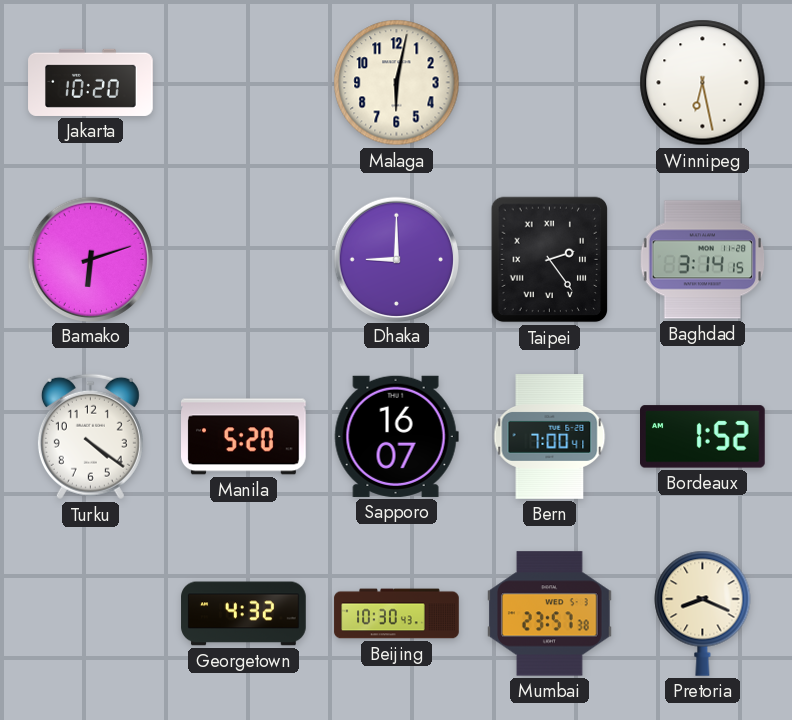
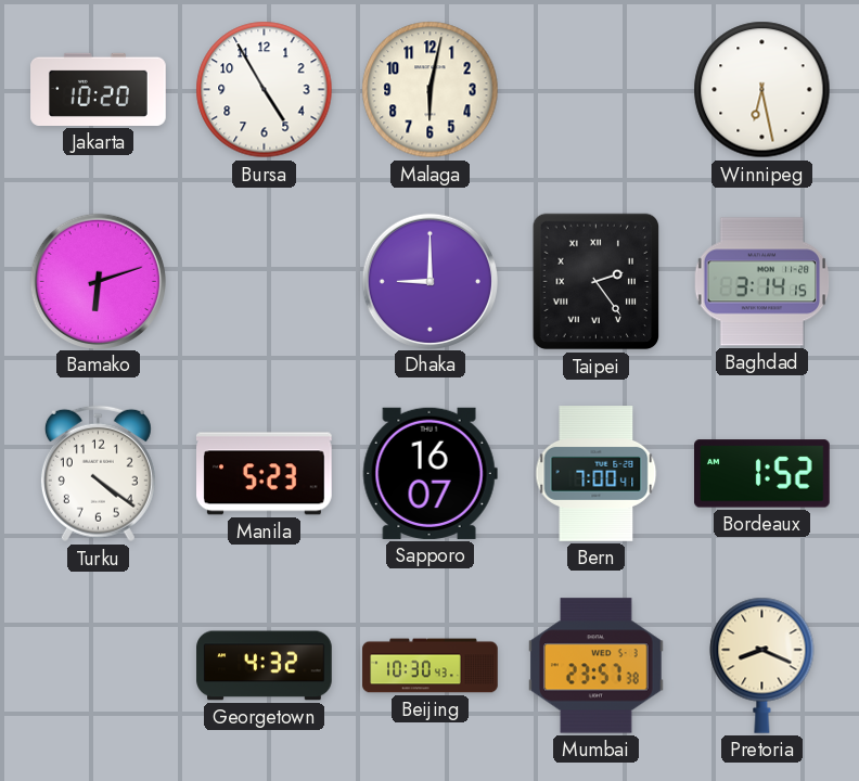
Bursa: none -> 4:55
Manila: 5:20 -> 5:23
